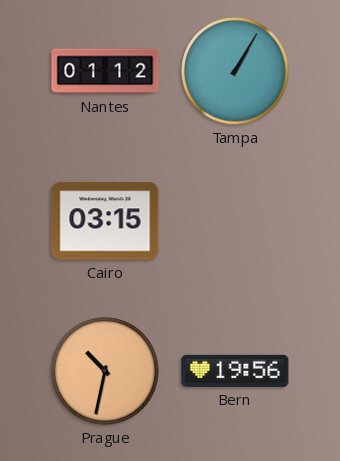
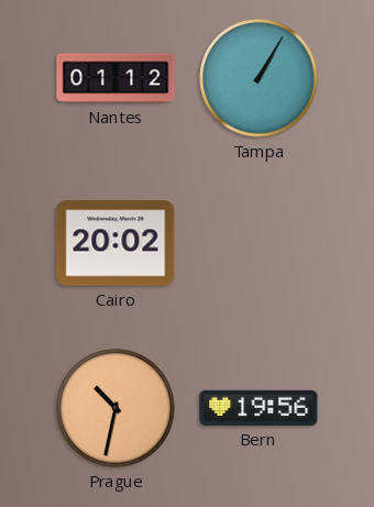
Cairo: 03:15 -> 20:02
